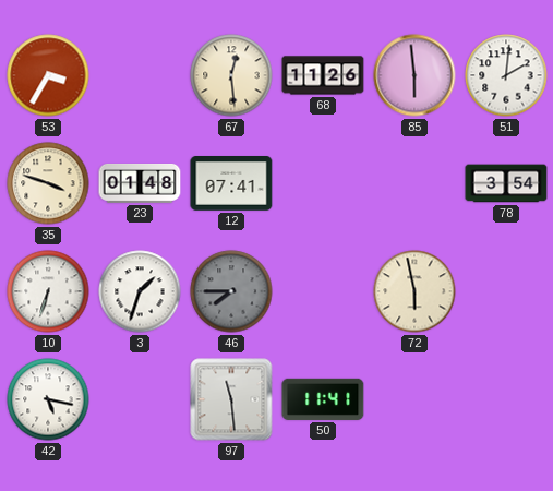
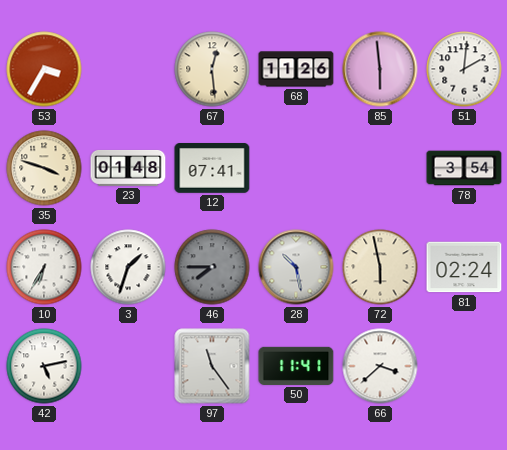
10: 6:33 -> 6:35
28: none -> 10:28
81: none -> 02:24
42: 5:17 -> 5:13
97: 11:29 -> 11:24
66: none -> 3:38
